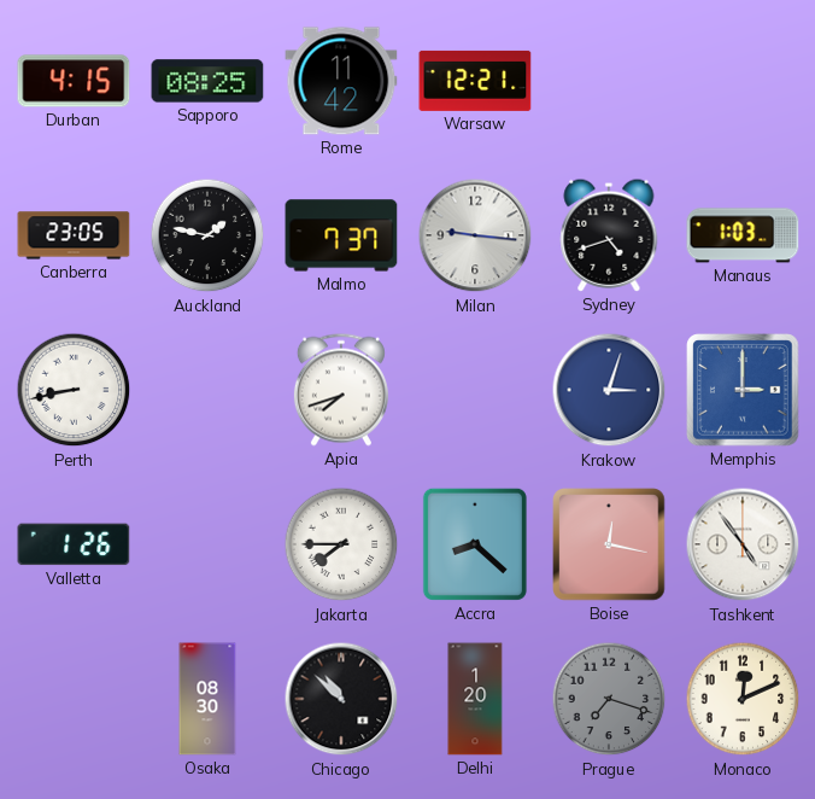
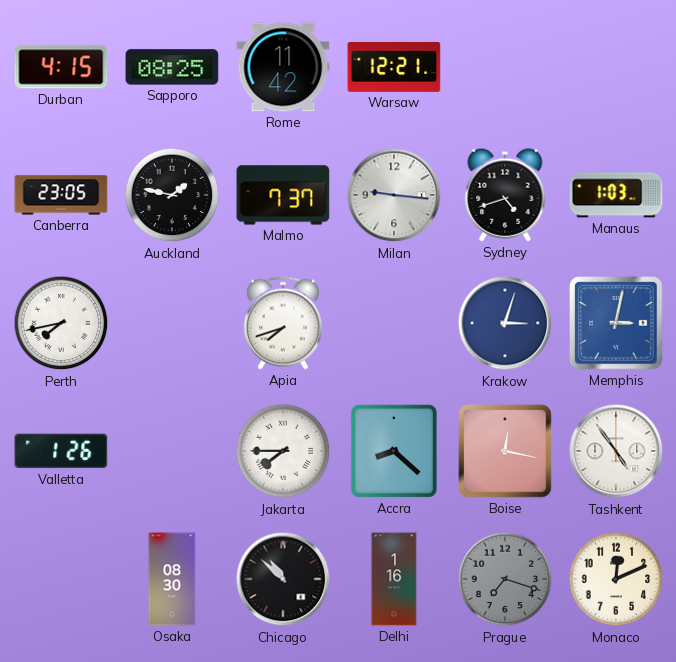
Perth: 8:43 -> 7:43
Memphis: 3:00 -> 3:02
Delhi: 1:20 -> 1:16
